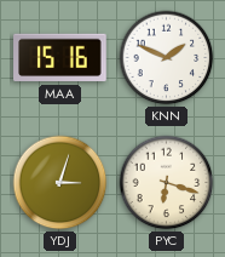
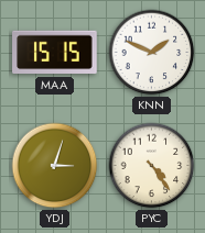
MAA: 15:16 -> 15:15
PYC: 6:18 -> 4:24
